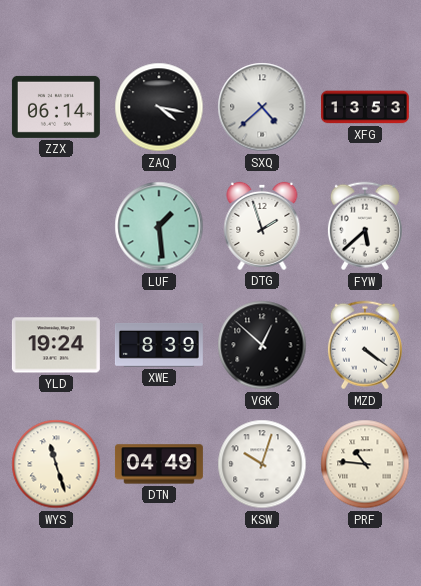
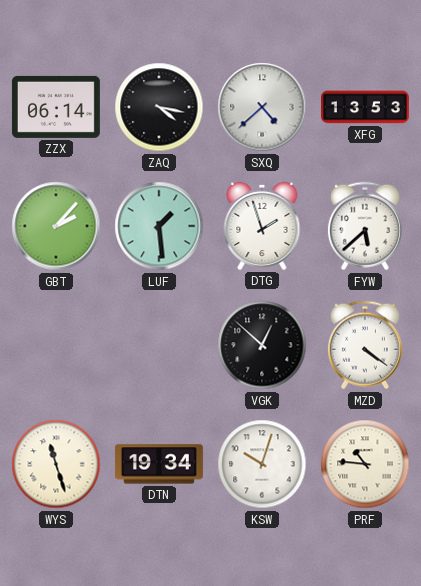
GBT: none -> 2:07
YLD: 19:24 -> none
XWE: 8:39 -> none
DTN: 04:49 -> 19:34
